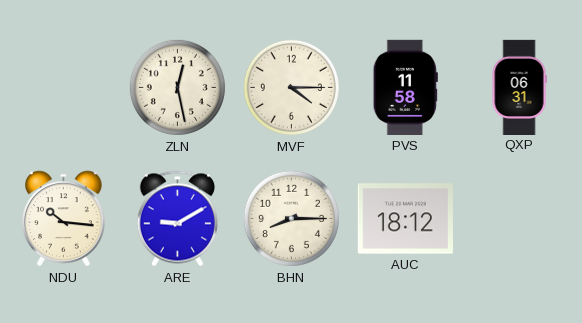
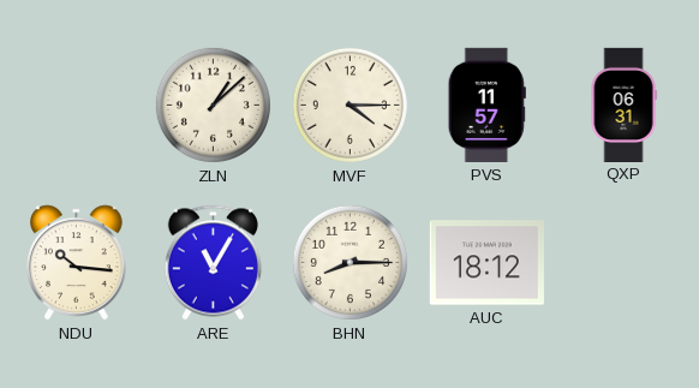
ZLN: 12:28 -> 1:08
PVS: 11:58 -> 11:57
ARE: 9:10 -> 11:05
